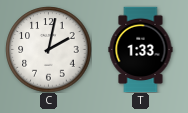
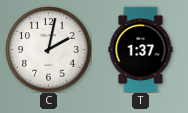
T: 1:33 -> 1:37
